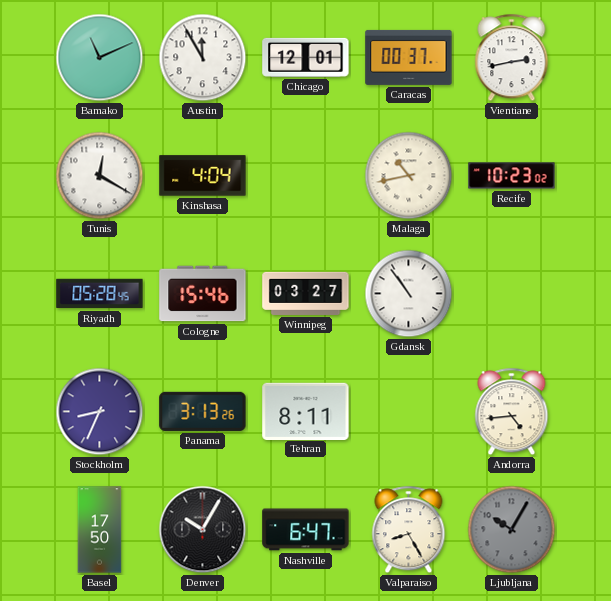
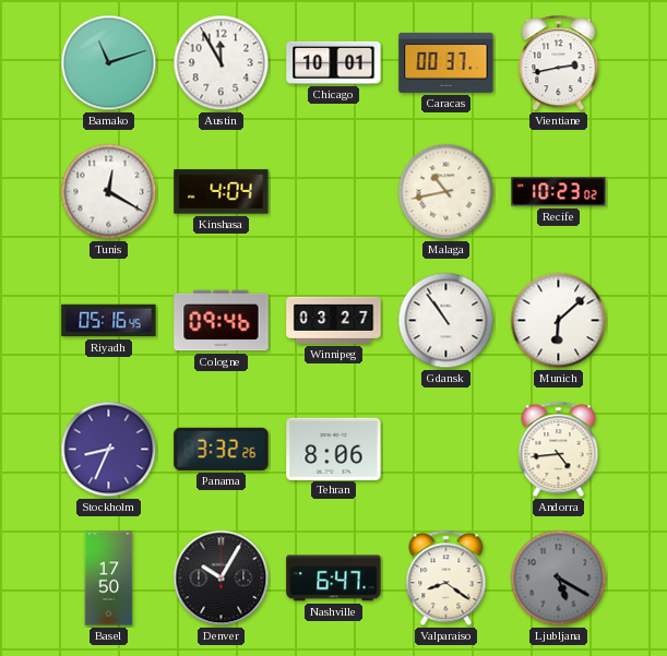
Bamako: 11:11 -> 11:12
Chicago: 12:01 -> 10:01
Riyadh: 05:28 -> 05:16
Cologne: 15:46 -> 09:46
Munich: none -> 6:08
Panama: 3:13 -> 3:32
Tehran: 8:11 -> 8:06
Valparaiso: 8:25 -> 8:21
Ljubljana: 10:05 -> 5:20
